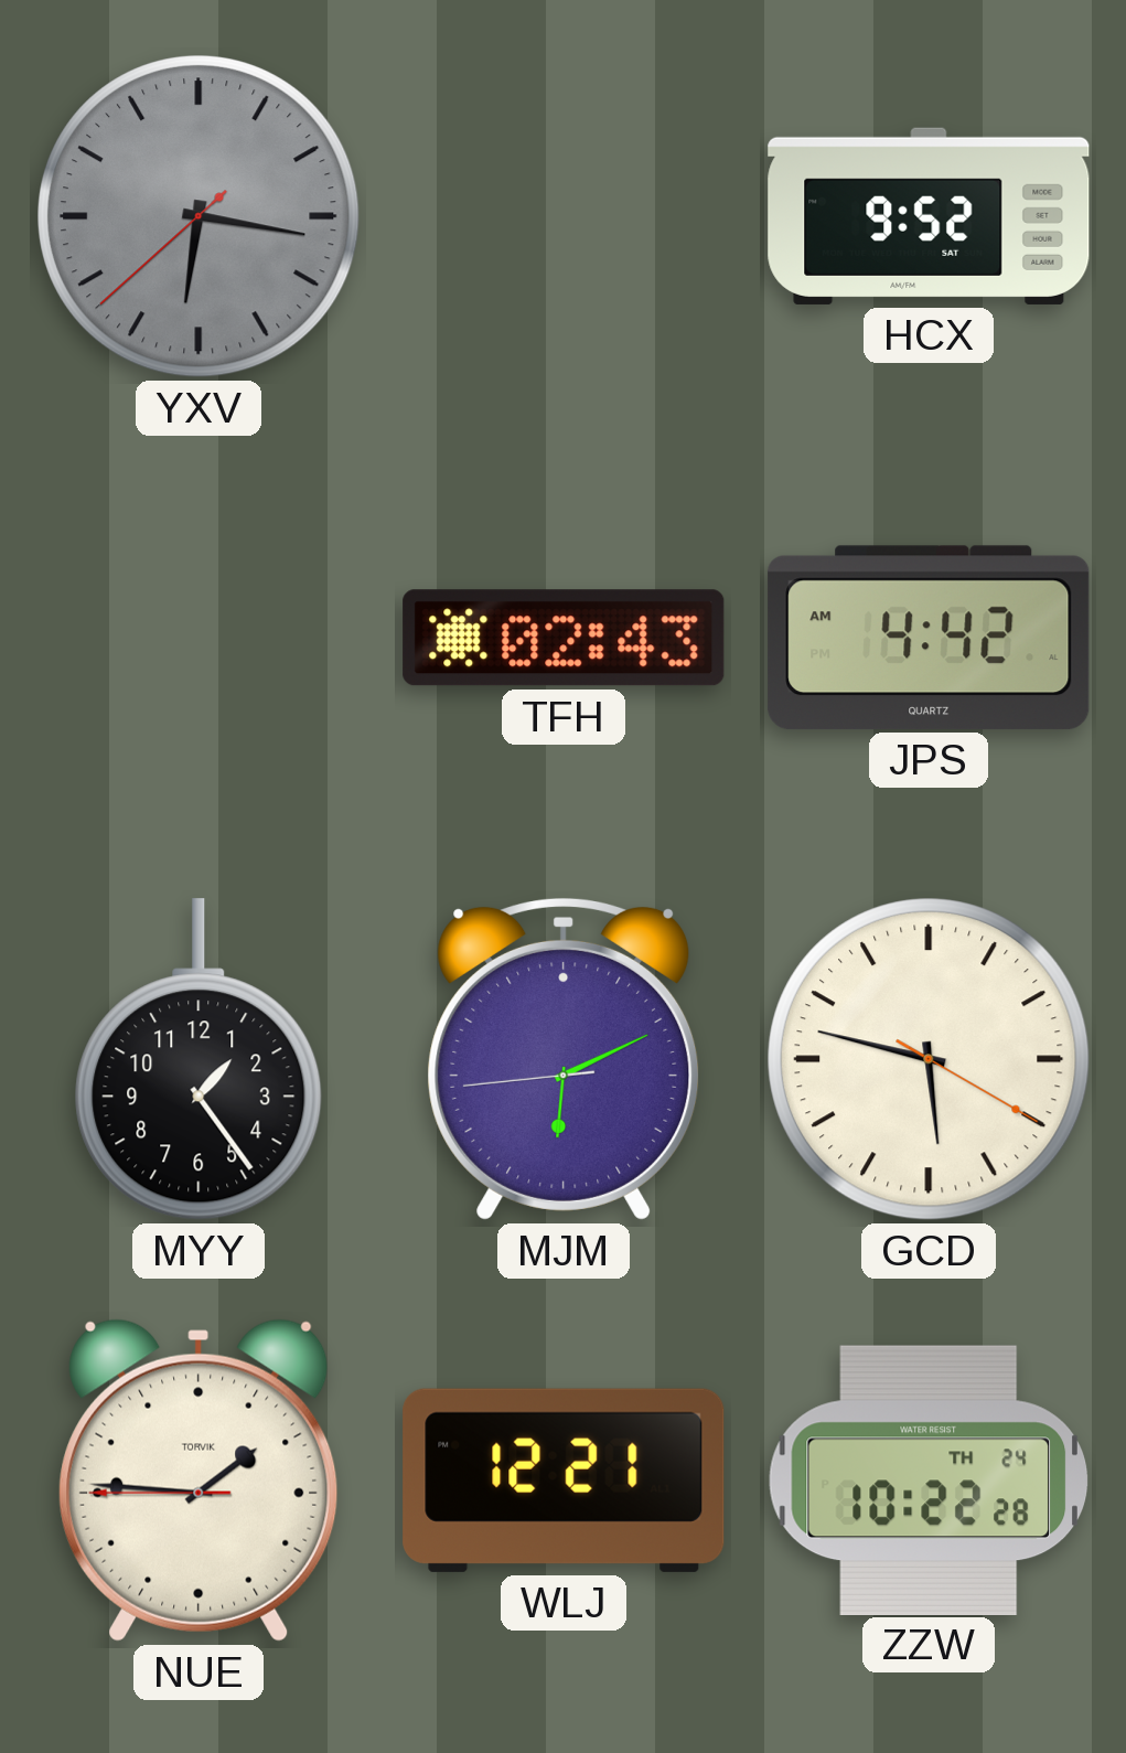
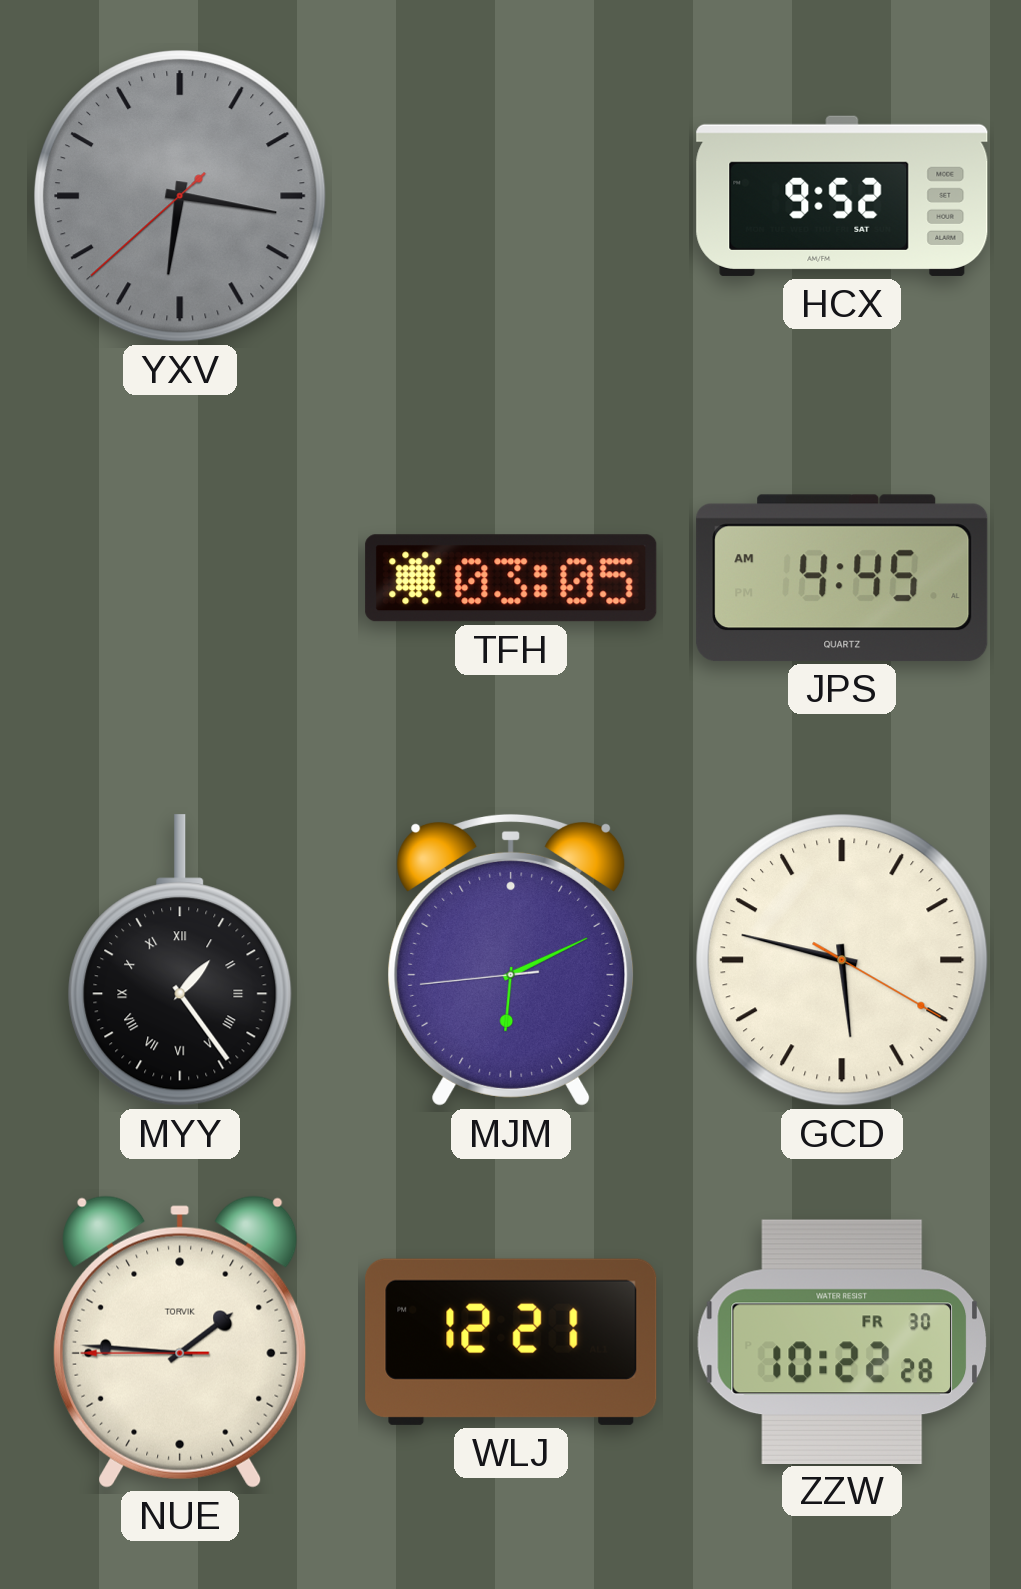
TFH: 02:43 -> 03:05
JPS: 4:42 -> 4:45
MYY numerals: Arabic -> Roman
ZZW date: TH 24 -> FR 30
